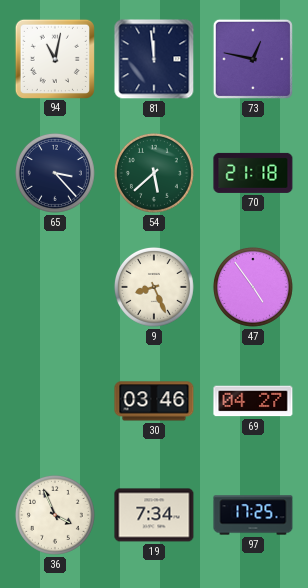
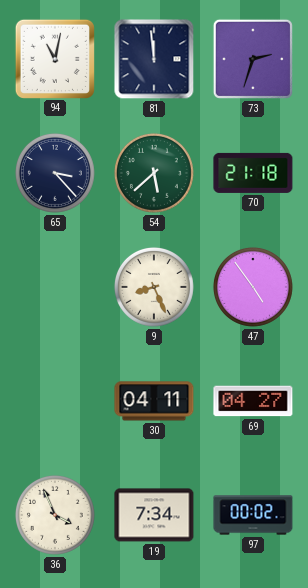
73: 12:47 -> 2:33
30: 03:46 -> 04:11
97: 17:25 -> 00:02
